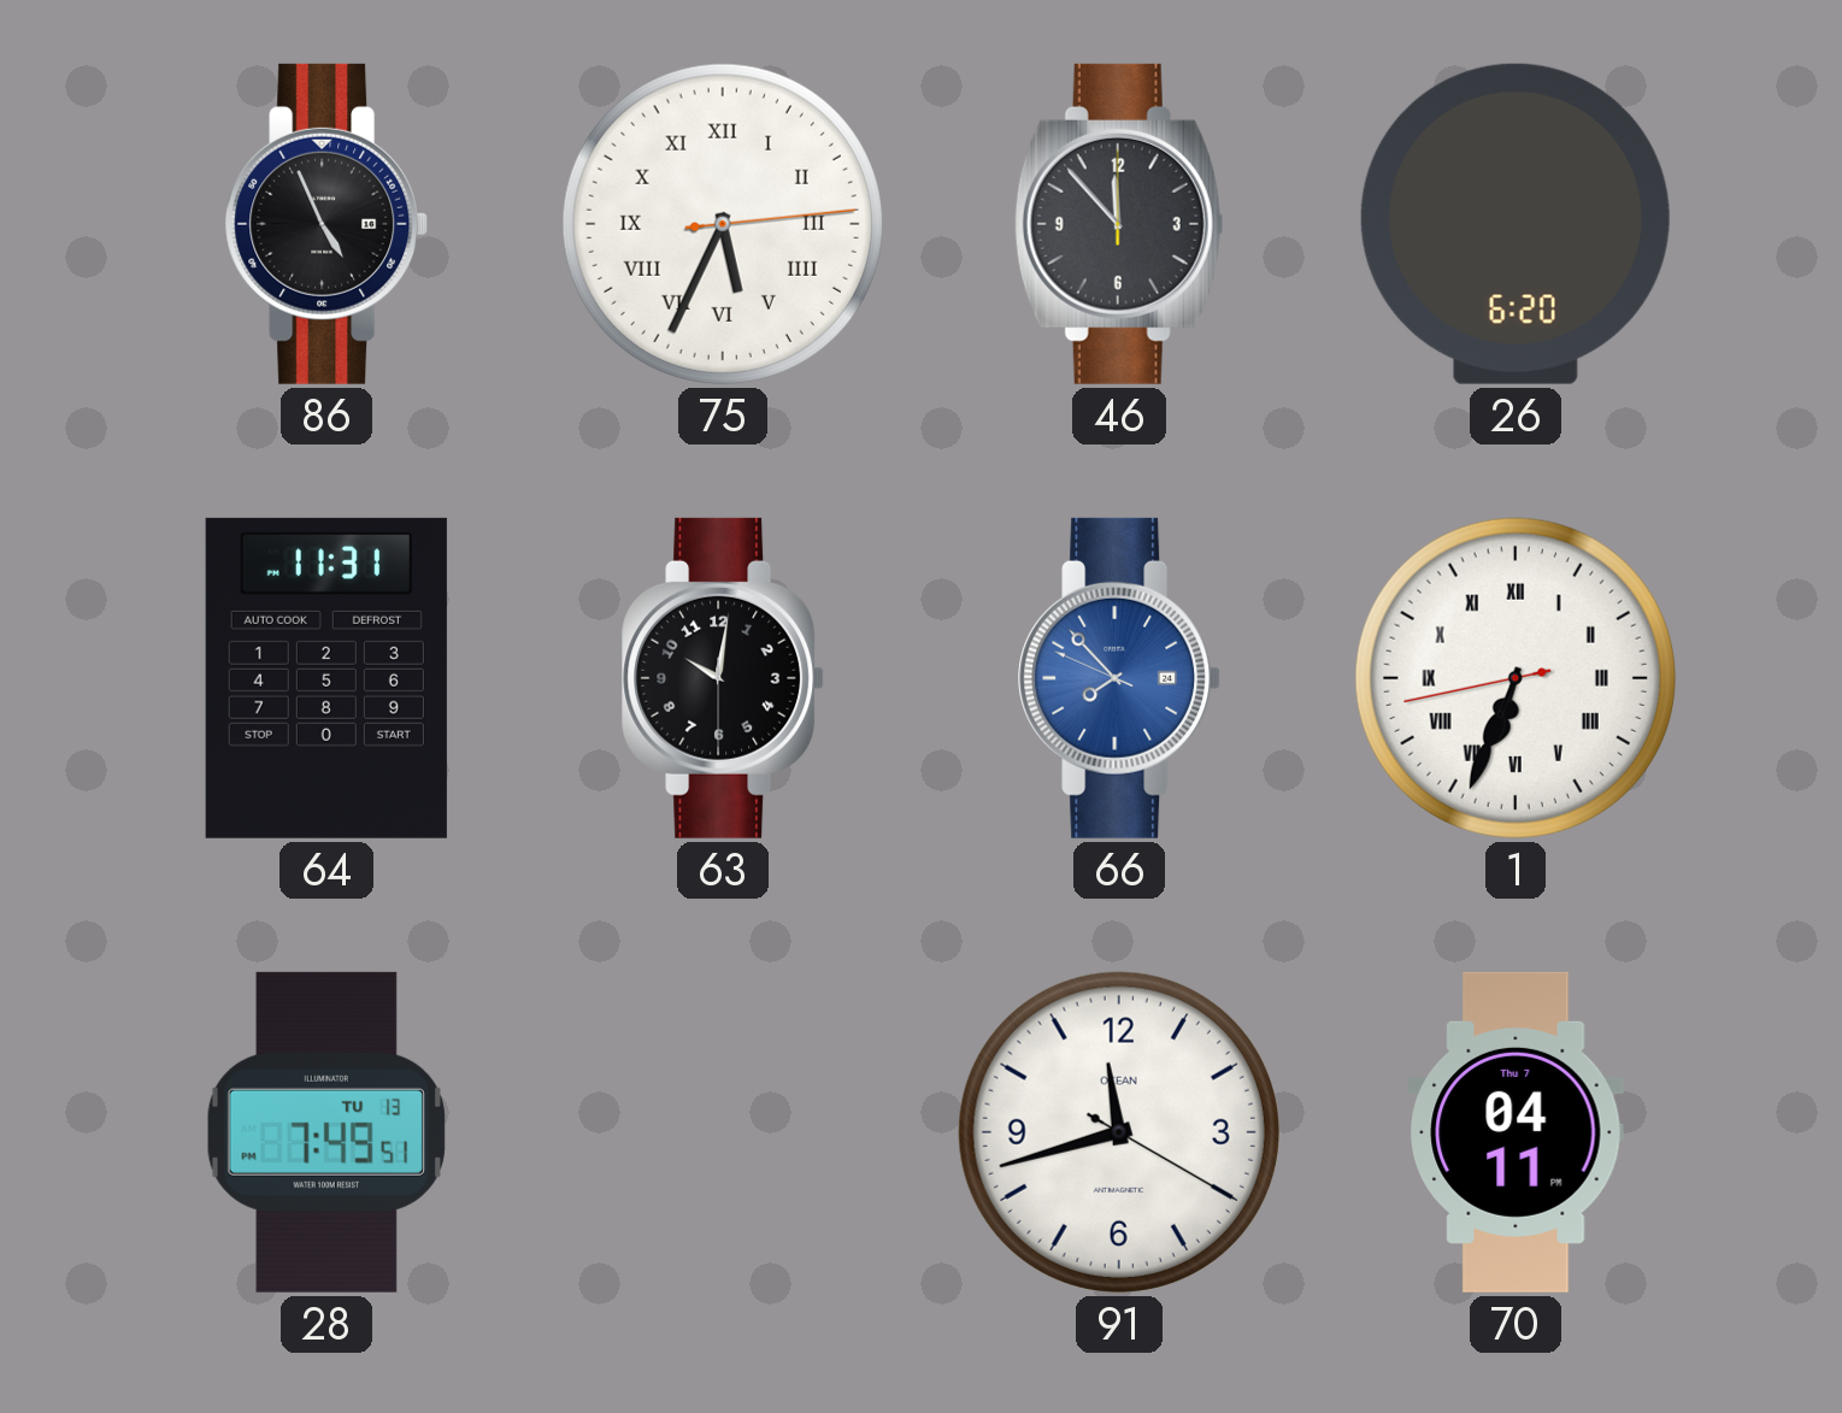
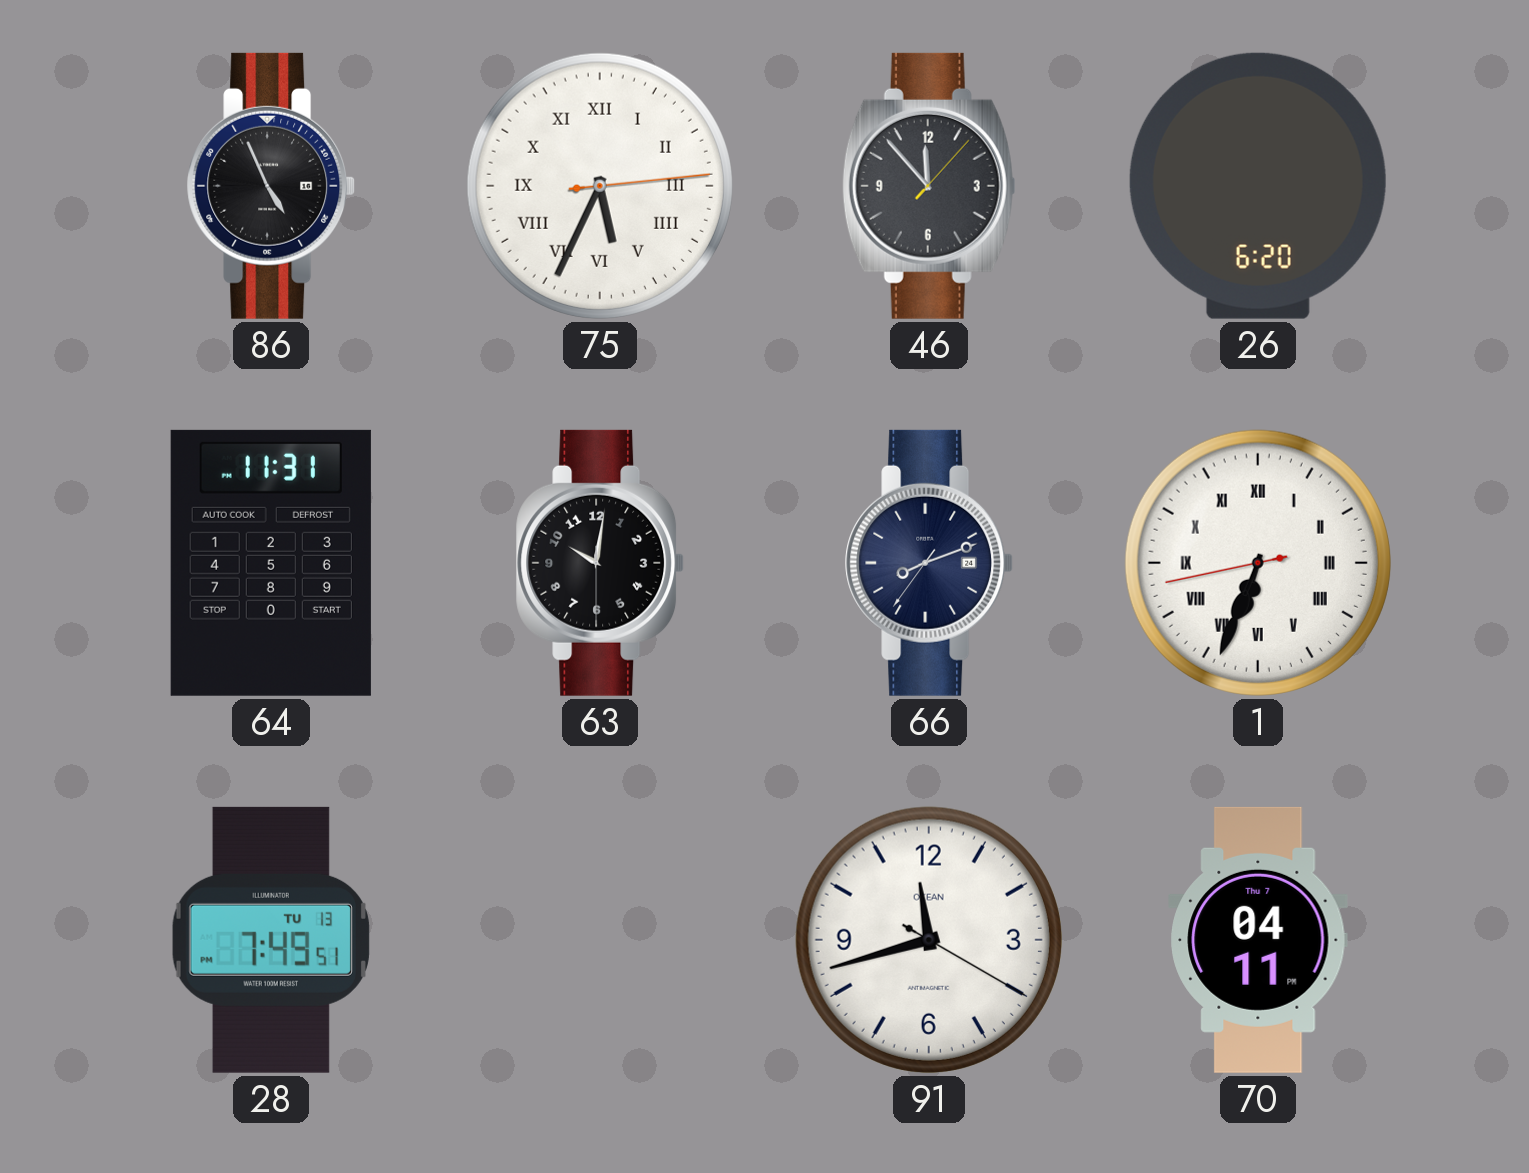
46: 11:53:00 -> 11:53:07
66: 7:52 -> 8:11
66 dial: blue -> navy
